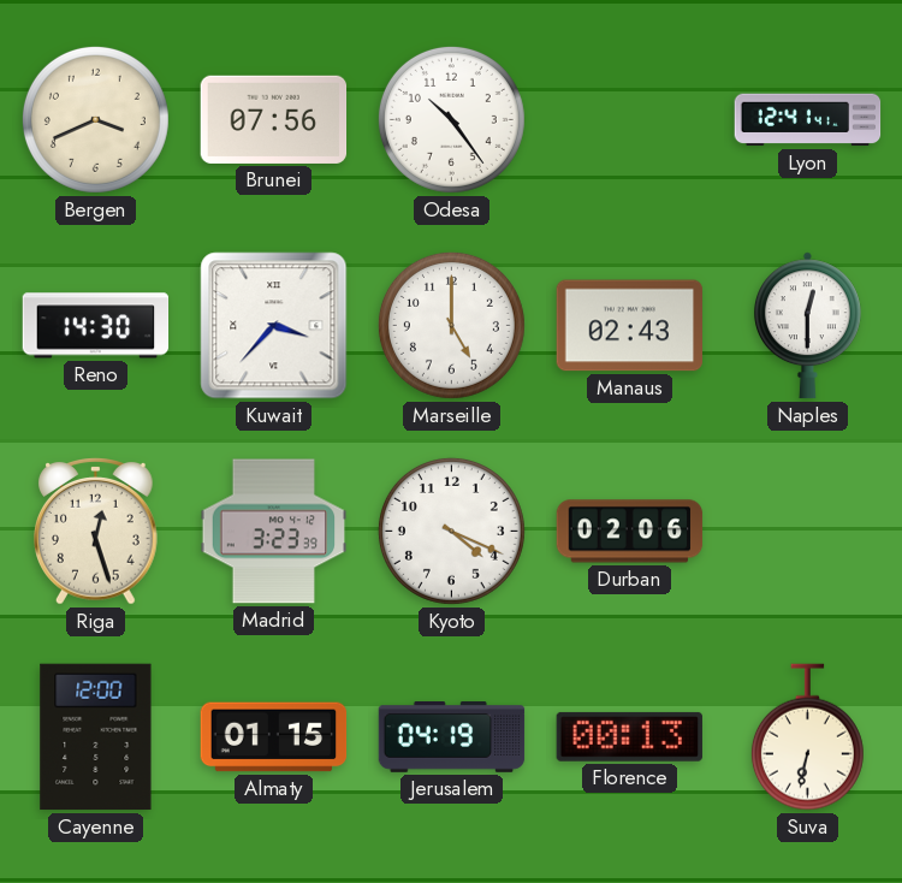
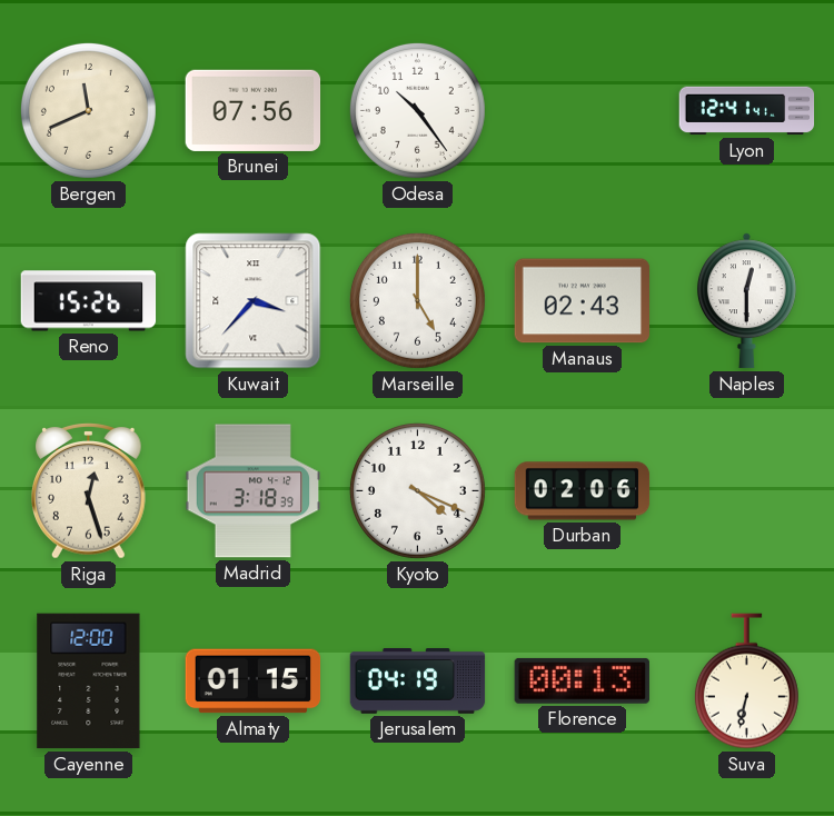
Bergen: 3:41 -> 11:41
Reno: 14:30 -> 15:26
Madrid: 3:23 -> 3:18
